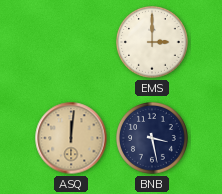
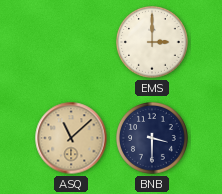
ASQ: 12:01 -> 11:08
BNB: 3:28 -> 3:30
